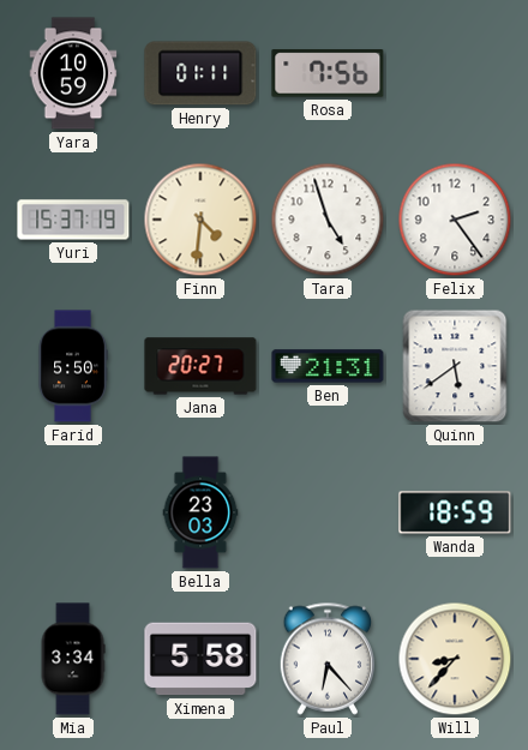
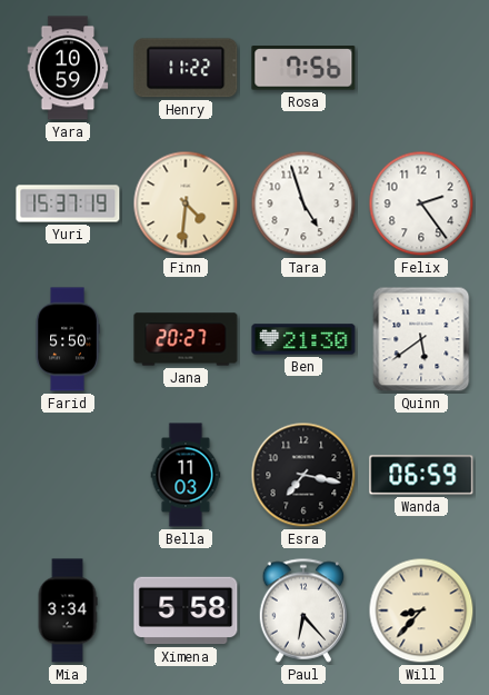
Henry: 01:11 -> 11:22
Ben: 21:31 -> 21:30
Bella: 23:03 -> 11:03
Esra: none -> 7:17
Wanda: 18:59 -> 06:59
